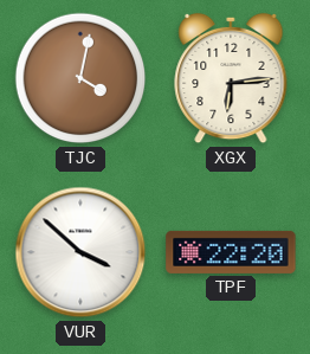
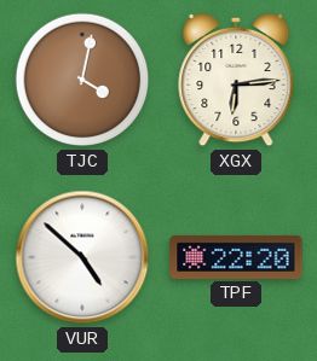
VUR: 3:52 -> 4:52
